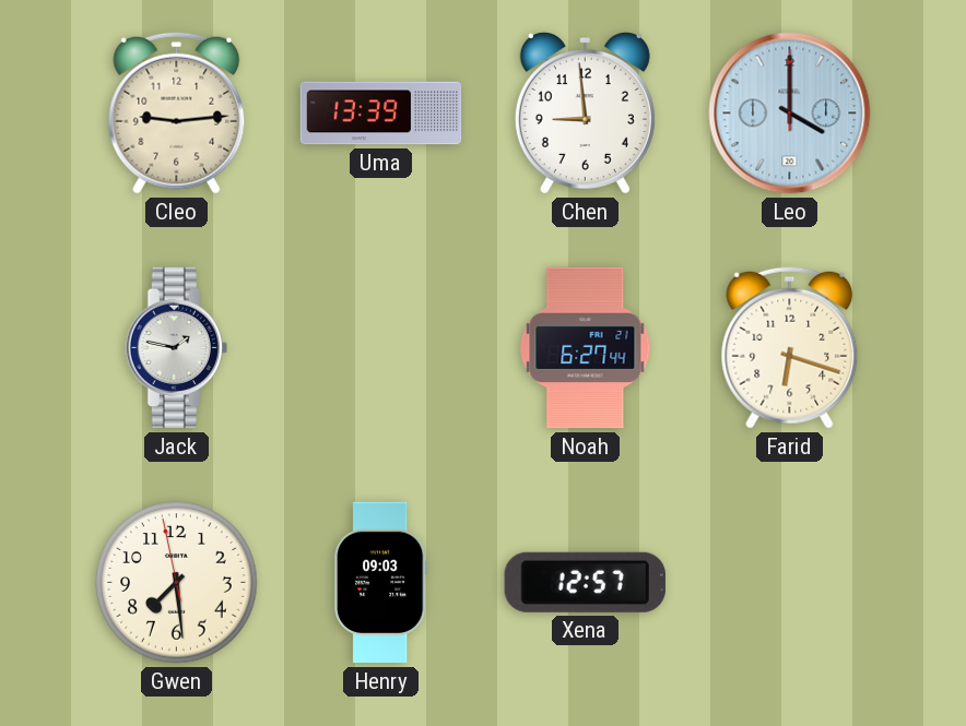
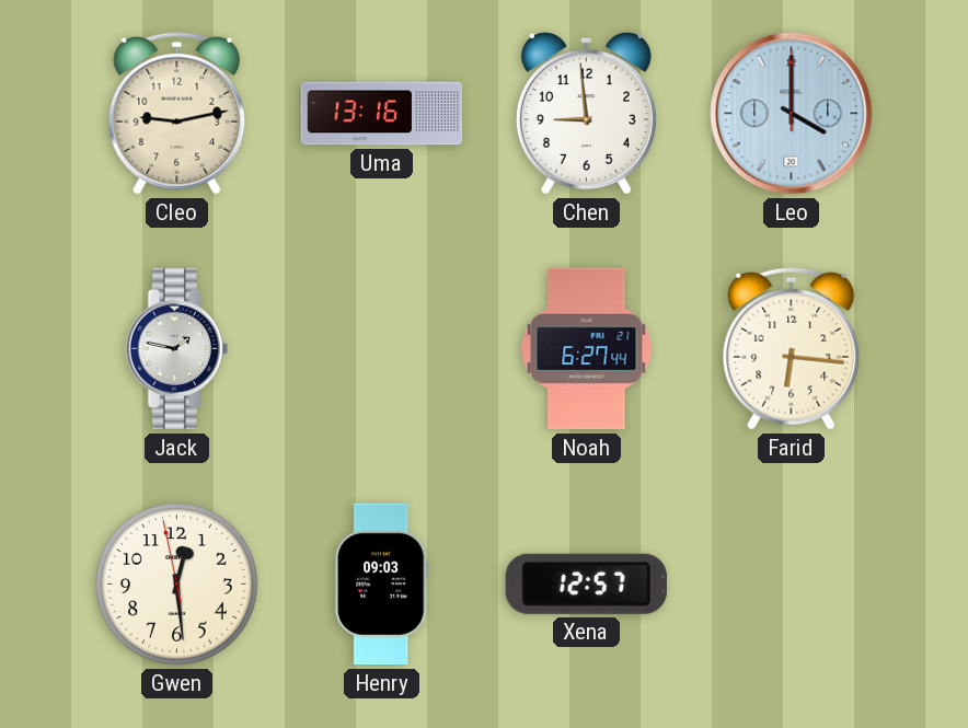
Cleo: 9:14 -> 9:13
Uma: 13:39 -> 13:16
Farid: 6:18 -> 6:16
Gwen: 7:28 -> 12:28
